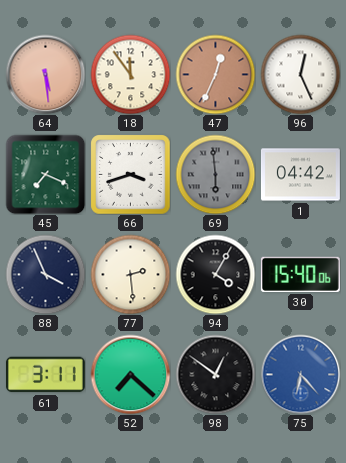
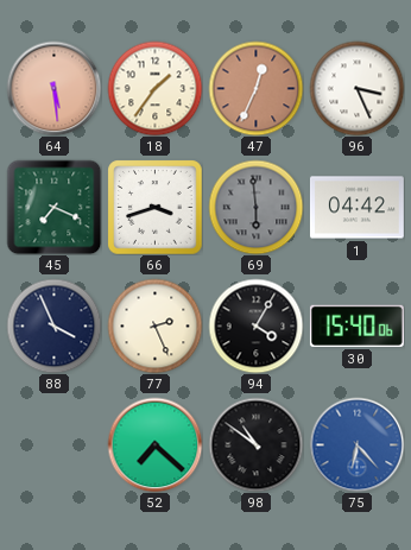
18: 11:54 -> 1:36
96: 12:26 -> 3:26
77: 2:29 -> 2:26
61: 3:11 -> none
98: 12:51 -> 10:51
